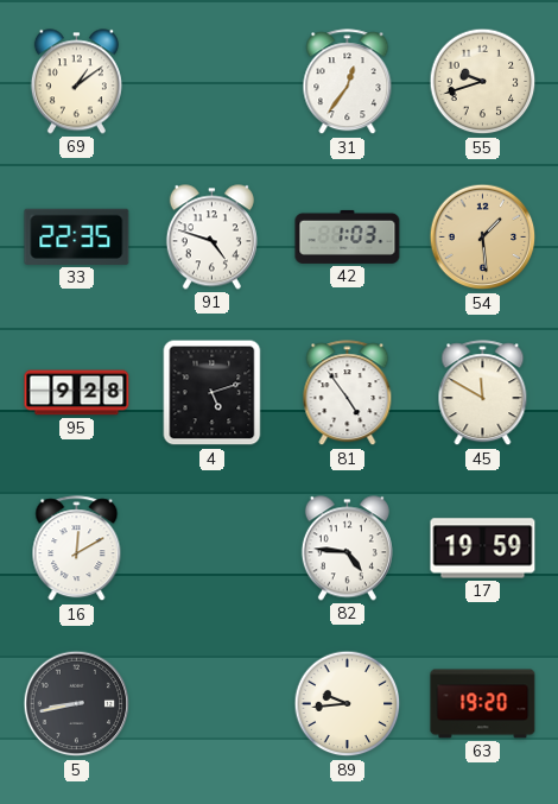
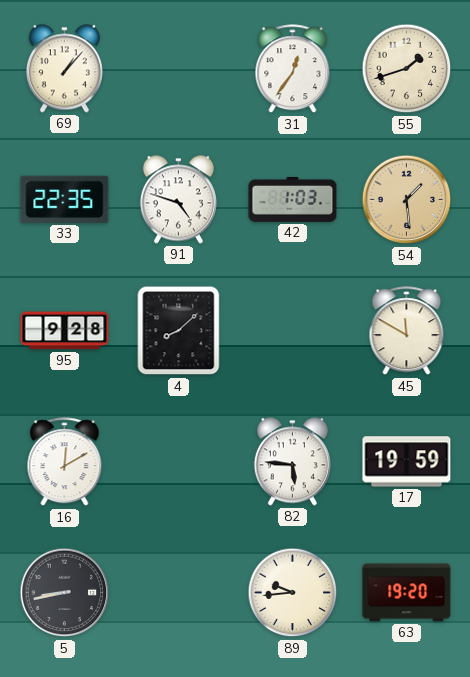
69: 1:09 -> 1:07
55: 9:42 -> 1:42
4: 5:12 -> 8:08
81: 4:54 -> none
82: 4:46 -> 5:46
